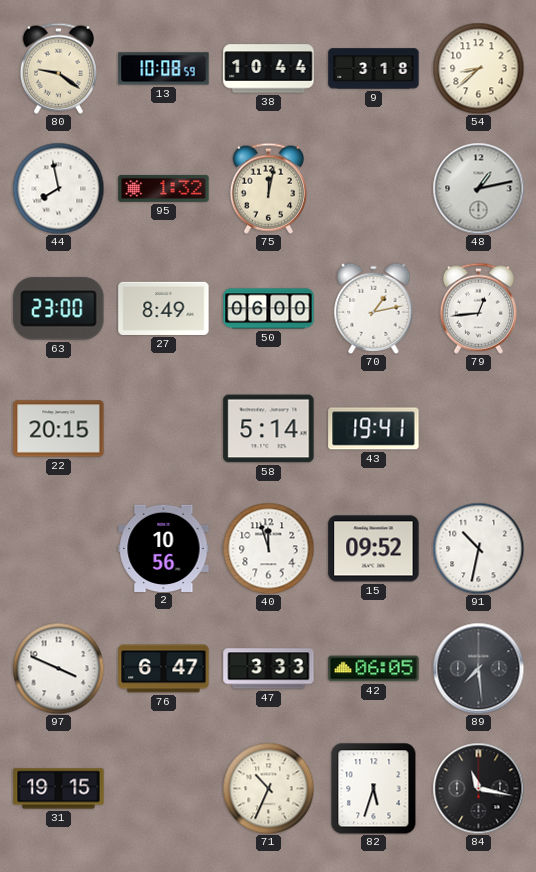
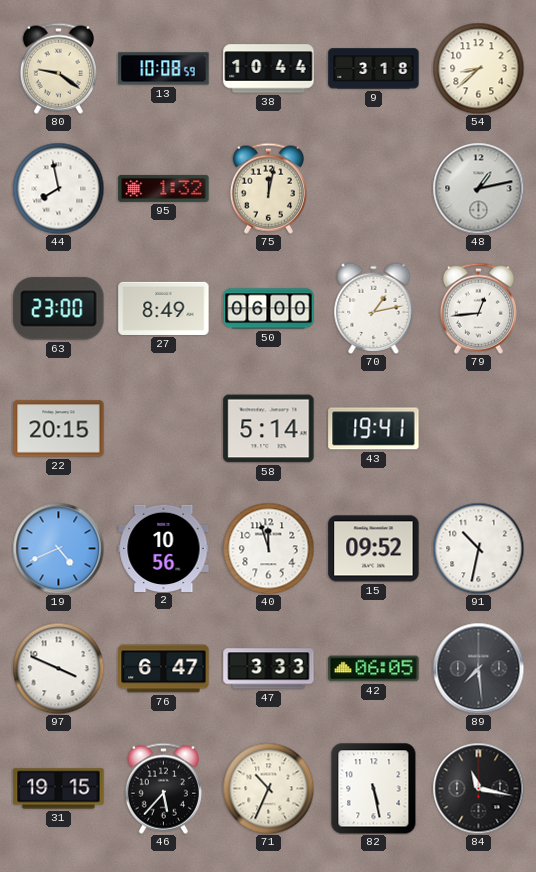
19: none -> 4:41
46: none -> 5:37
82: 5:33 -> 5:28
